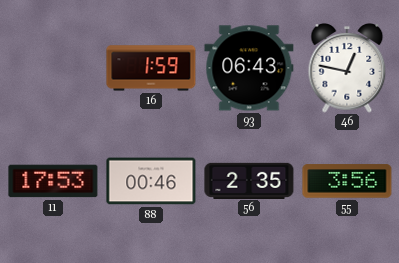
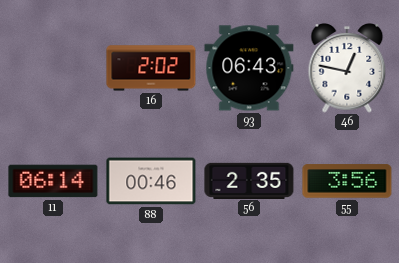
16: 1:59 -> 2:02
11: 17:53 -> 06:14
